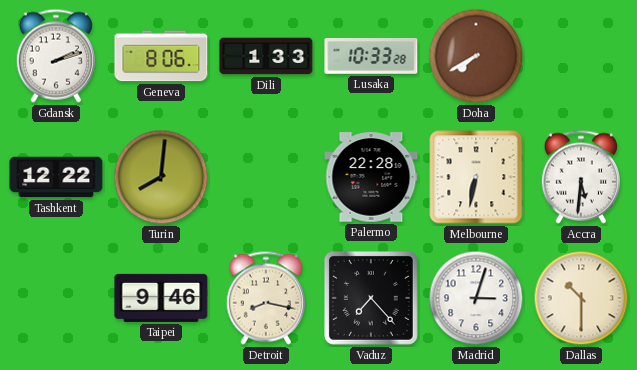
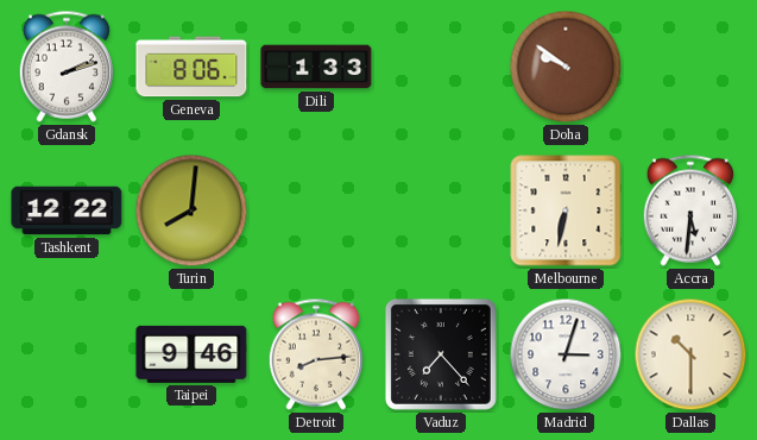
Lusaka: 10:33 -> none
Doha: 7:40 -> 9:51
Palermo: 22:28 -> none
Detroit: 8:17 -> 8:14
